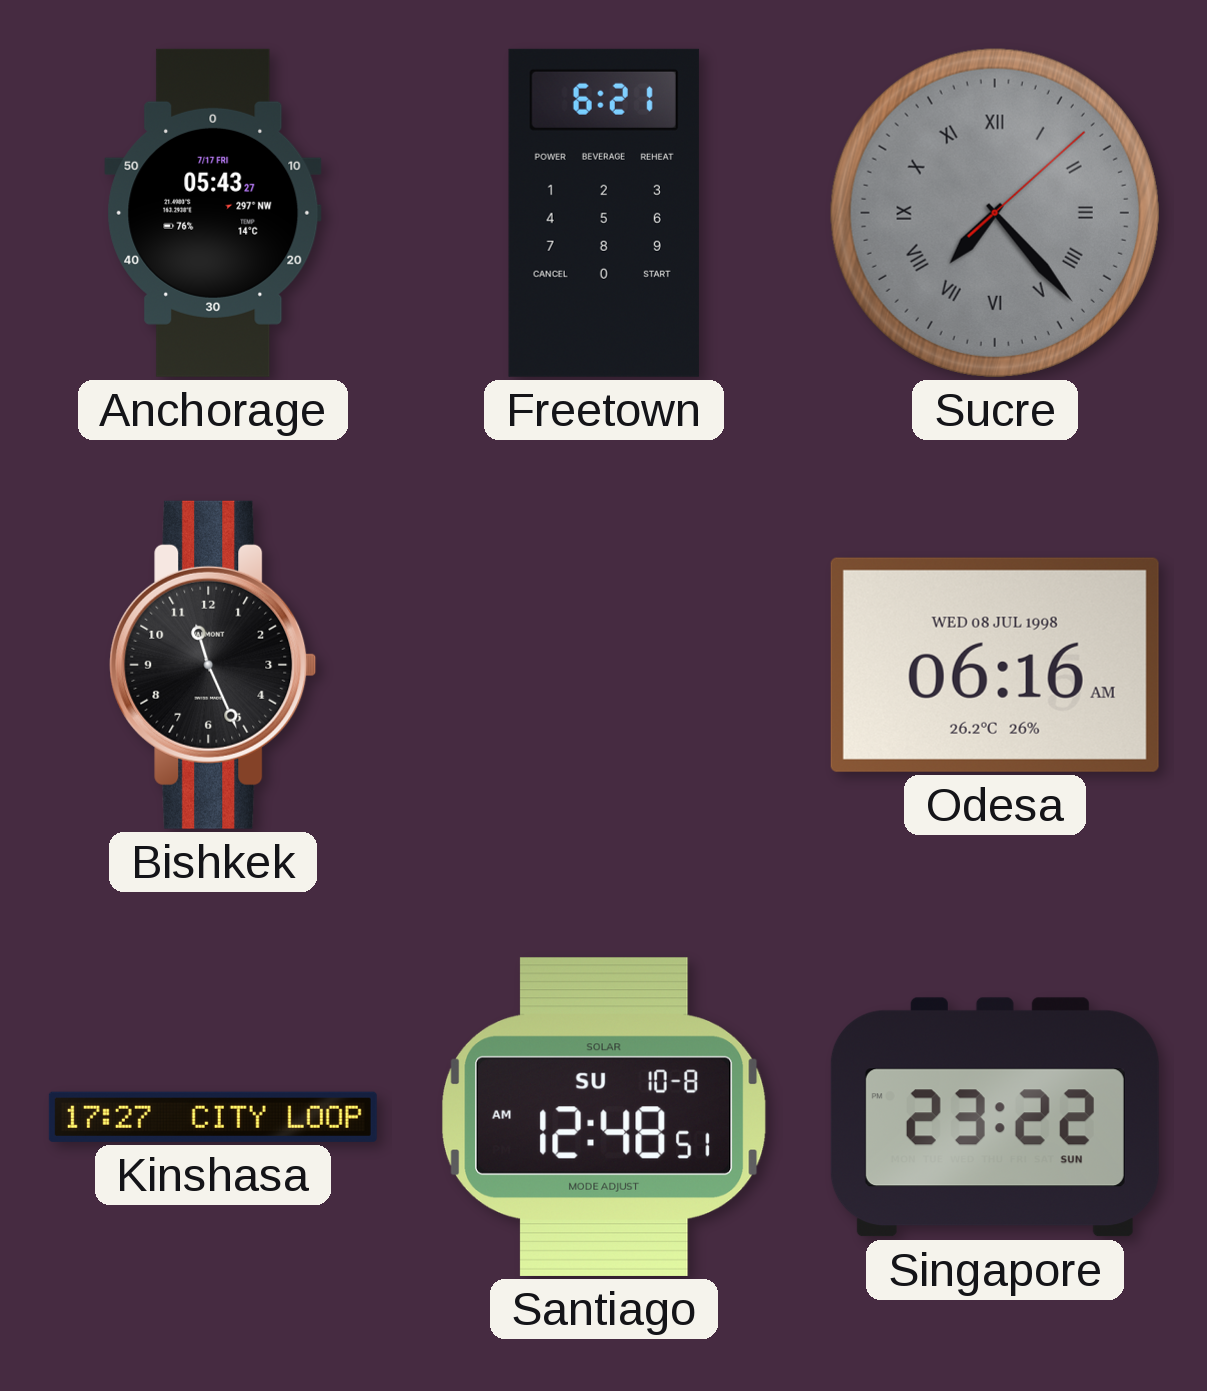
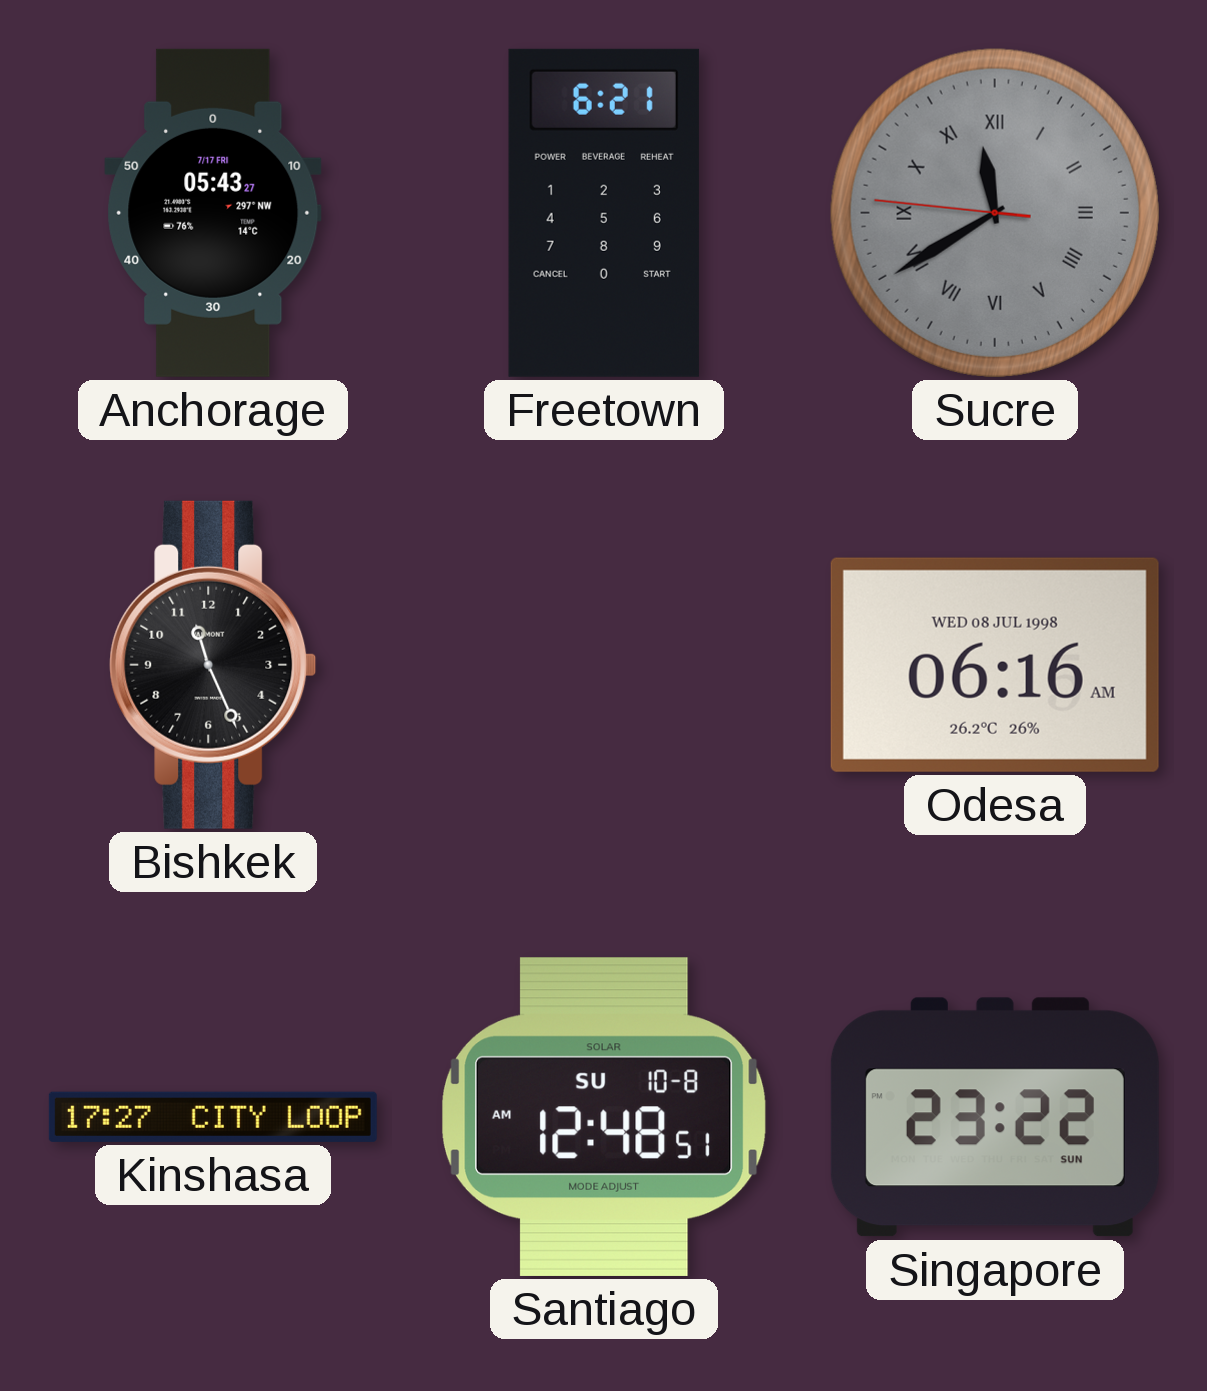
Sucre: 7:23 -> 11:39
